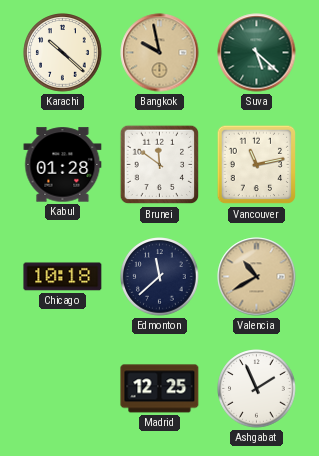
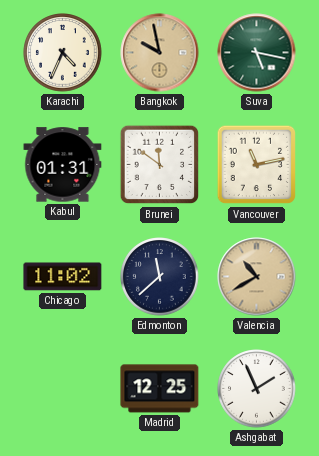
Karachi: 10:22 -> 4:34
Suva: 5:22 -> 5:17
Kabul: 01:28 -> 01:31
Chicago: 10:18 -> 11:02
